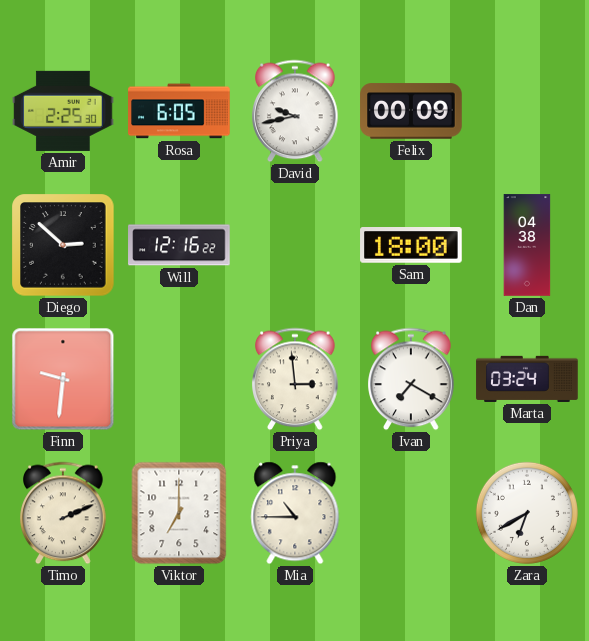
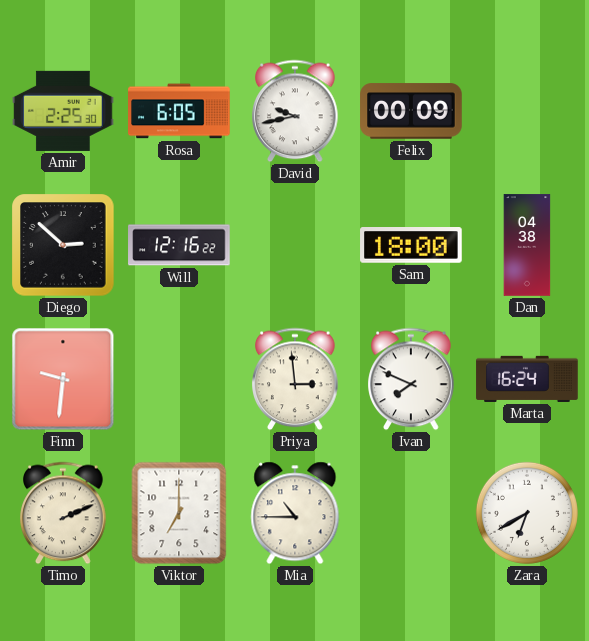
Ivan: 7:20 -> 7:49
Marta: 03:24 -> 16:24
